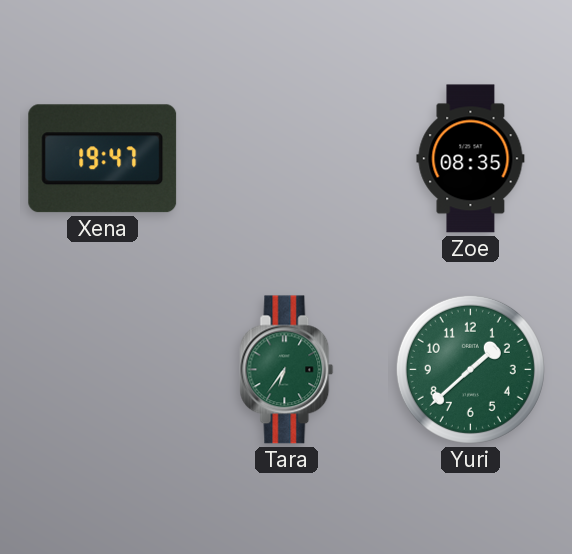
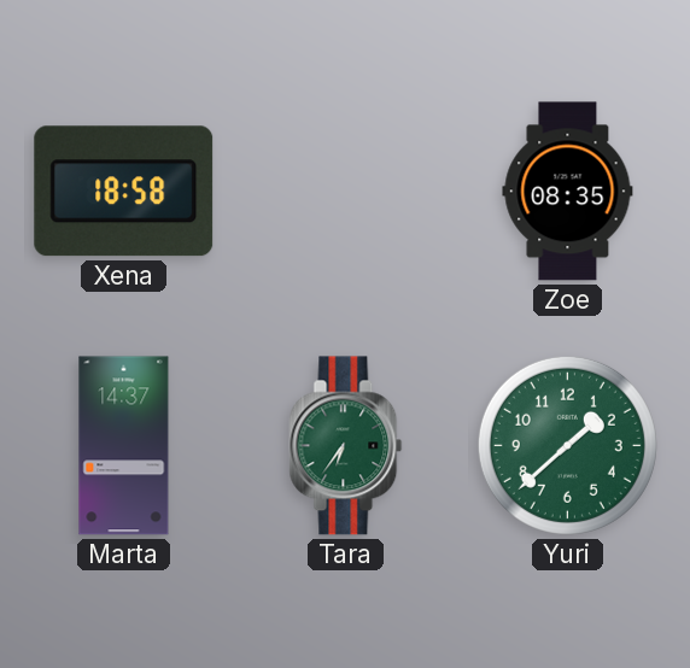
Xena: 19:47 -> 18:58
Marta: none -> 14:37
